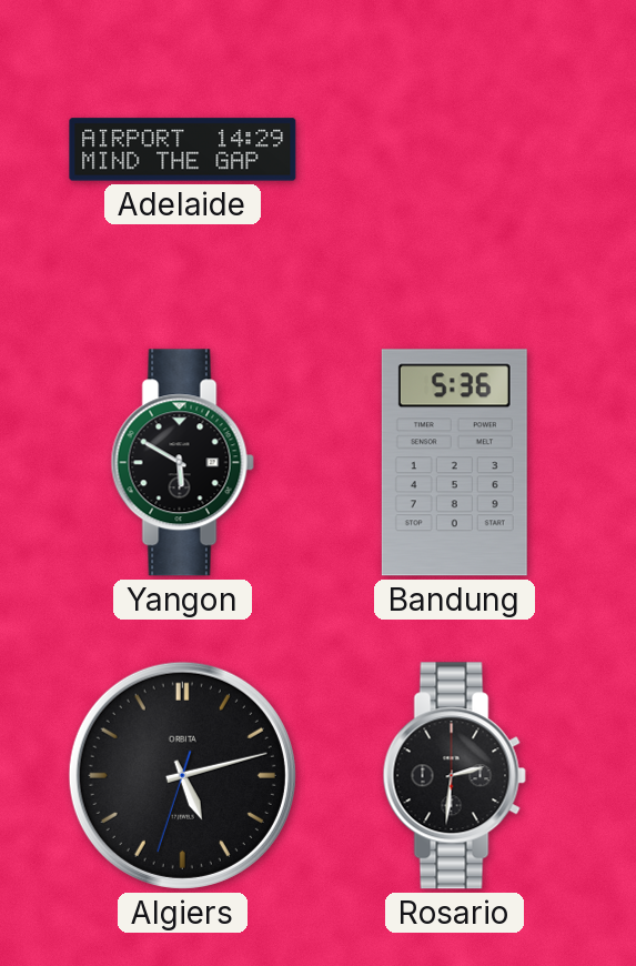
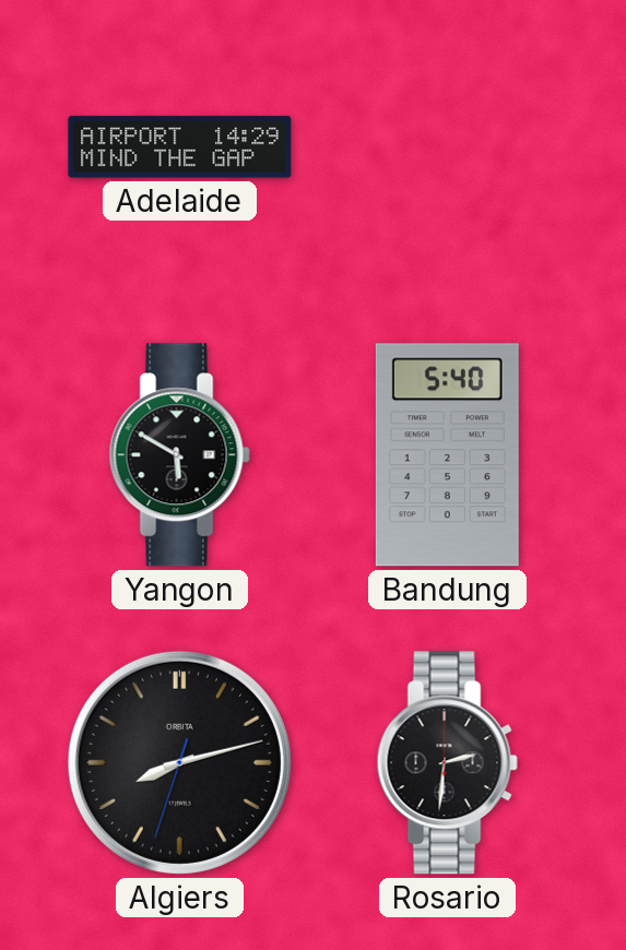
Bandung: 5:36 -> 5:40
Algiers: 5:12 -> 8:12
